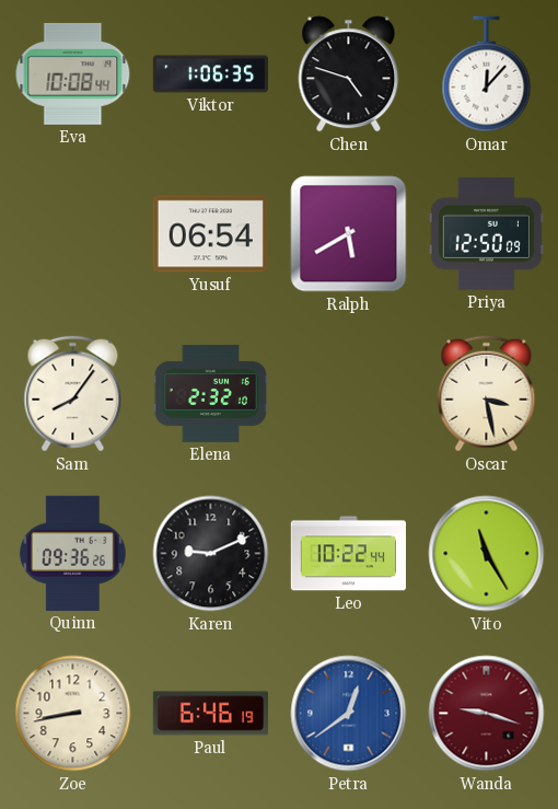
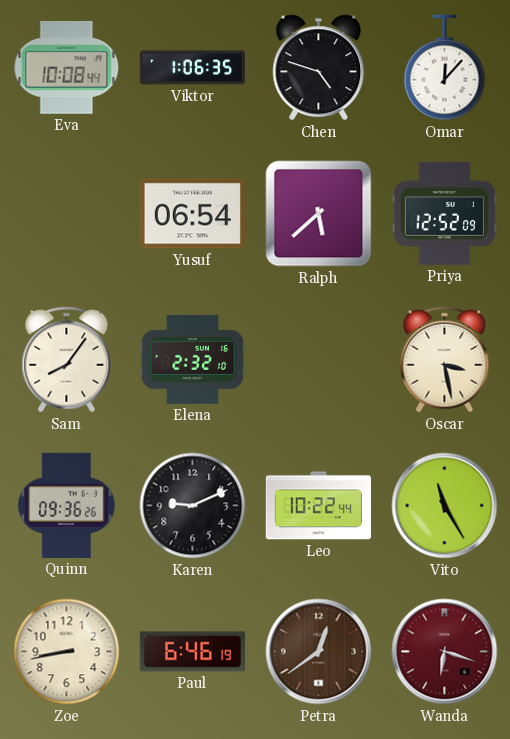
Ralph: 5:40 -> 5:38
Priya: 12:50 -> 12:52
Petra dial: blue -> brown
Wanda: 9:18 -> 6:18
